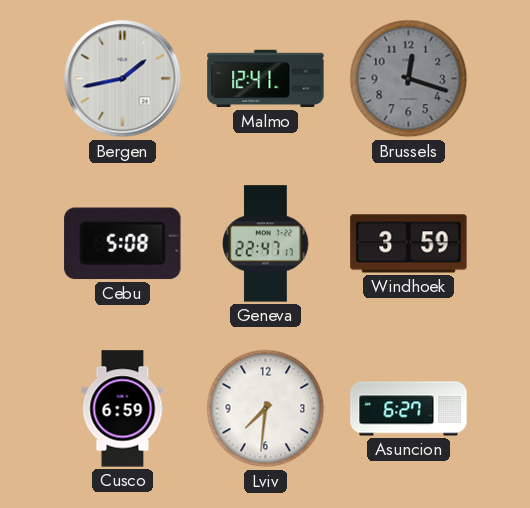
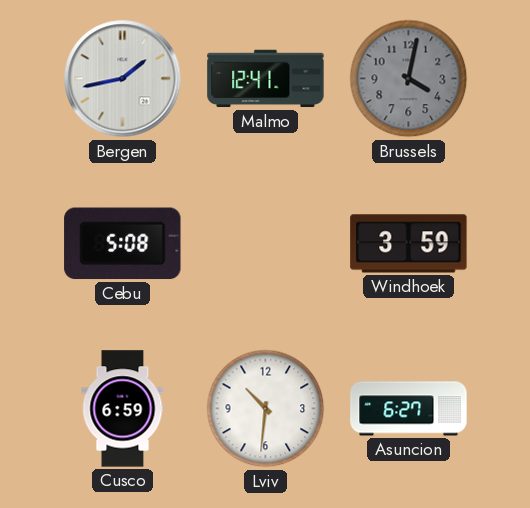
Brussels: 12:18 -> 4:02
Geneva: 22:47 -> none
Lviv: 7:31 -> 10:31
